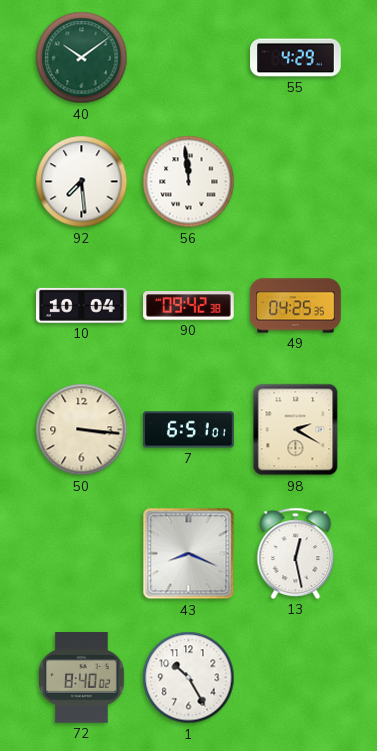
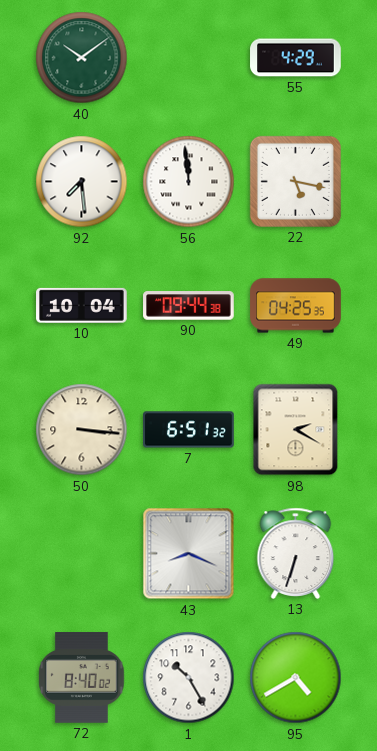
22: none -> 5:17
90: 09:42 -> 09:44
7: 6:51:01 -> 6:51:32
13: 12:28 -> 6:33
95: none -> 4:40
